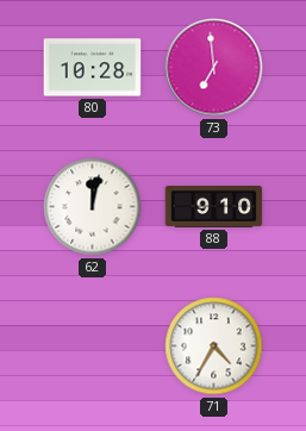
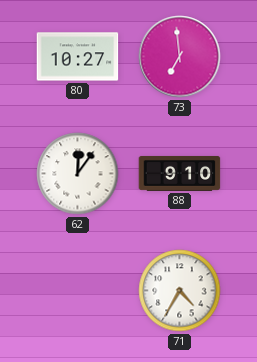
80: 10:28 -> 10:27
62: 12:02 -> 12:06
